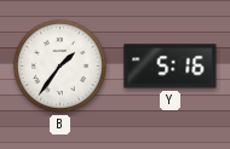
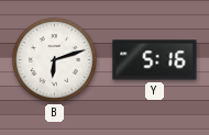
B: 1:36 -> 6:12
